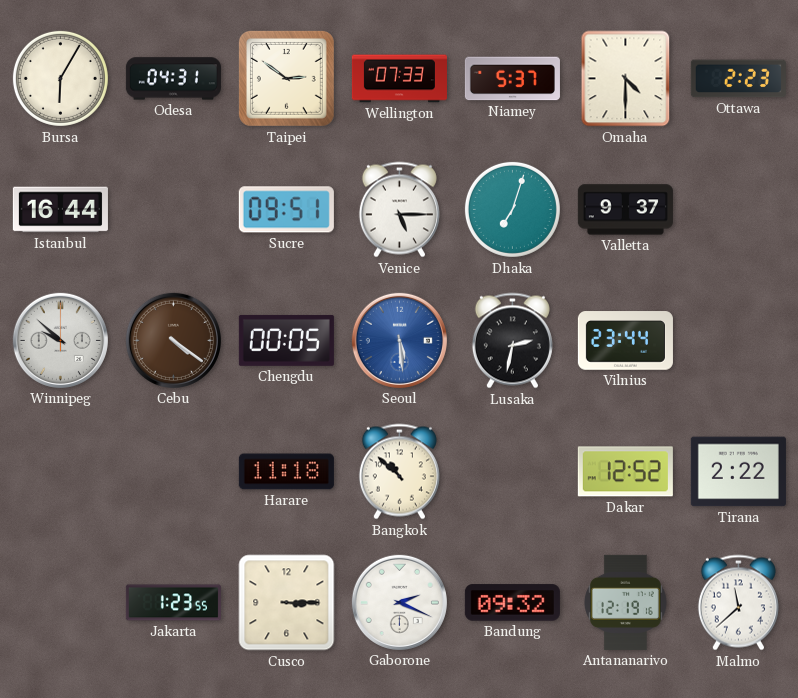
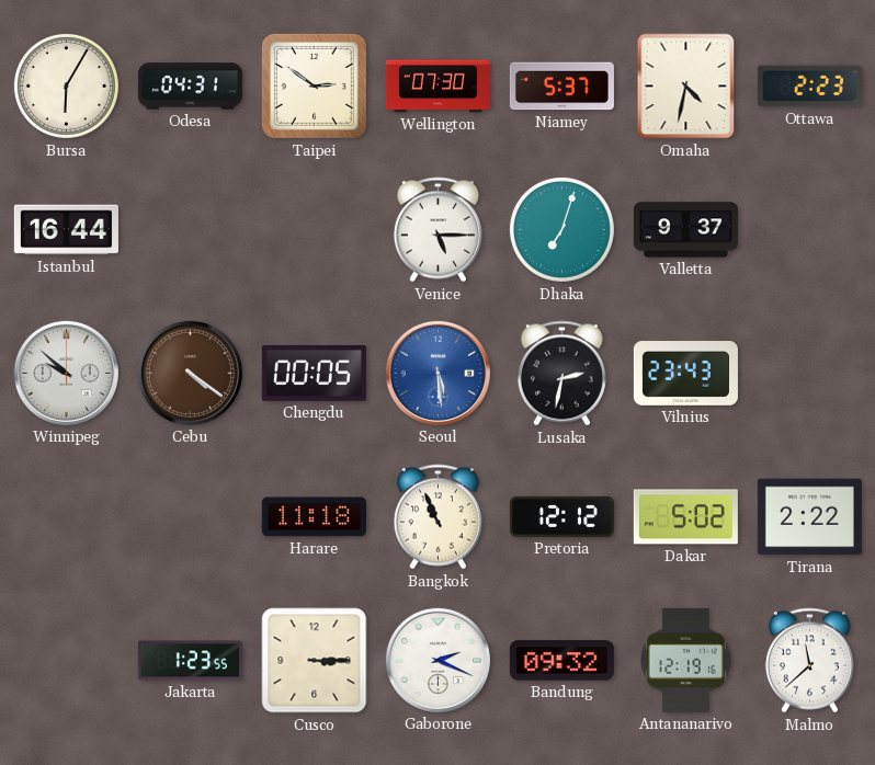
Wellington: 07:33 -> 07:30
Omaha: 4:30 -> 4:32
Sucre: 09:51 -> none
Vilnius: 23:44 -> 23:43
Bangkok: 10:52 -> 10:56
Pretoria: none -> 12:12
Dakar: 12:52 -> 5:02
